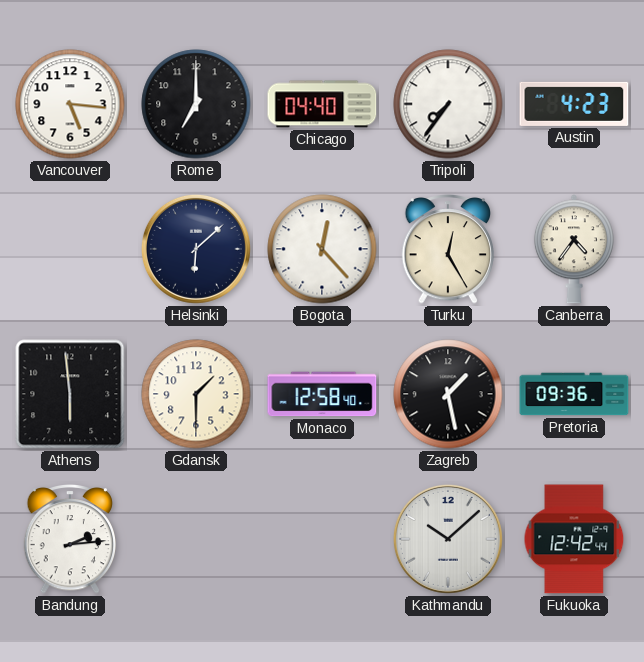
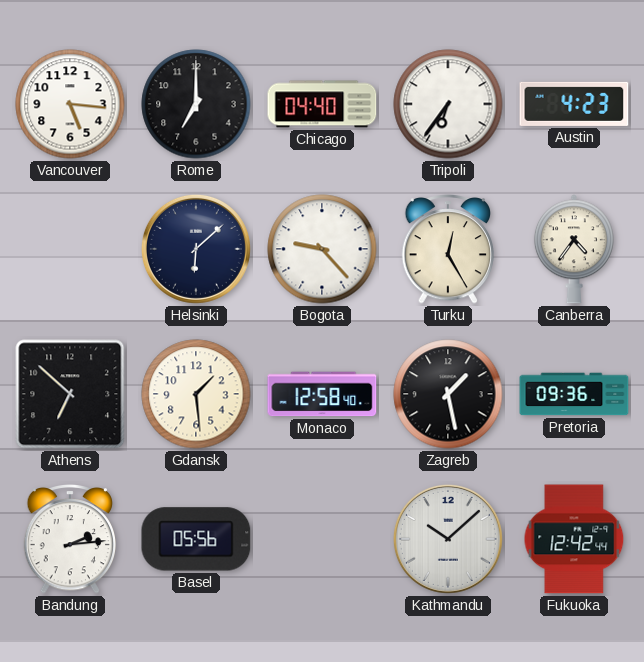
Tripoli: 7:36 -> 6:36
Bogota: 12:23 -> 9:23
Athens: 5:59 -> 6:52
Gdansk: 1:30 -> 1:29
Basel: none -> 05:56
